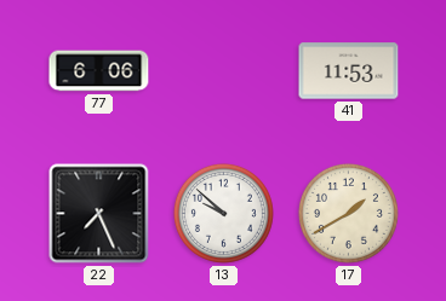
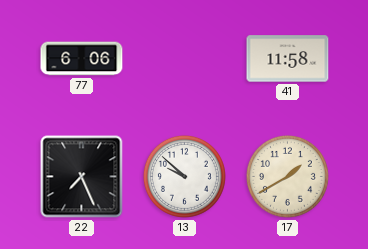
41: 11:53 -> 11:58
